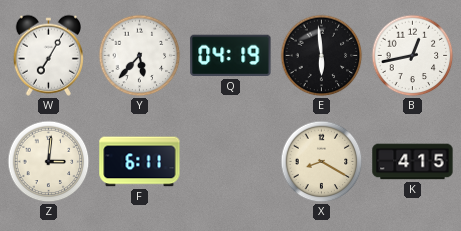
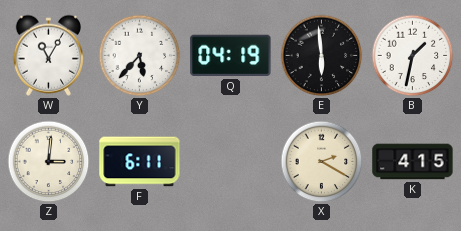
W: 7:05 -> 11:05
B: 12:43 -> 1:32
X: 8:20 -> 2:20
